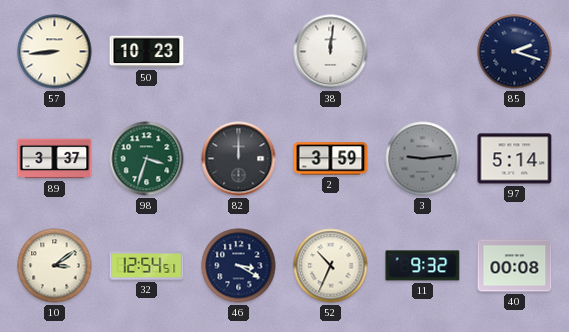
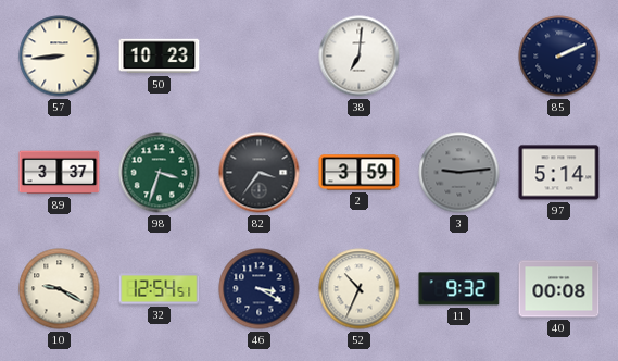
38: 12:01 -> 7:01
85: 2:18 -> 2:11
82: 12:00 -> 3:36
10: 3:09 -> 9:20
